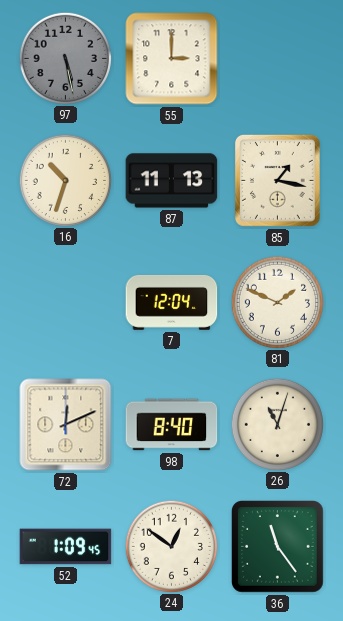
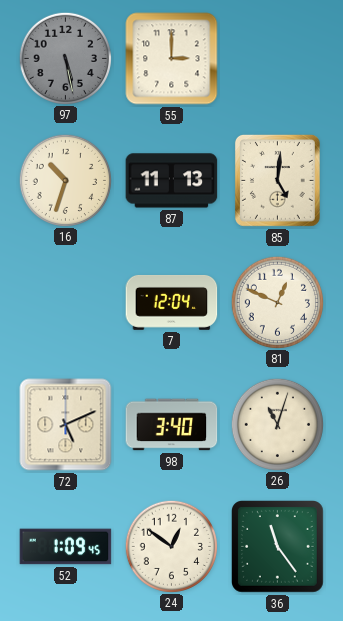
85: 1:17 -> 5:01
81: 1:49 -> 12:49
72: 12:11 -> 5:11
98: 8:40 -> 3:40
